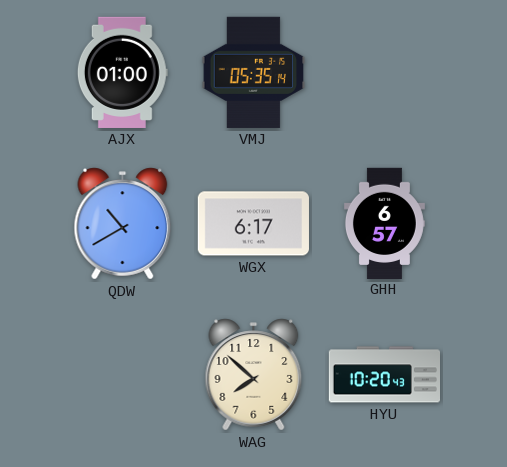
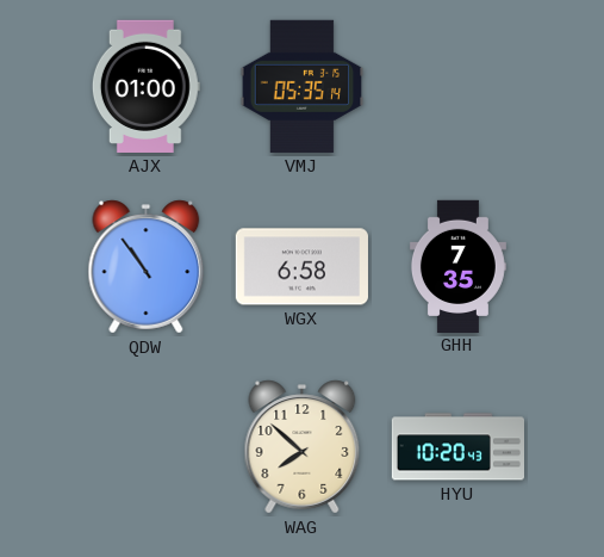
QDW: 10:40 -> 10:54
WGX: 6:17 -> 6:58
GHH: 6:57 -> 7:35
